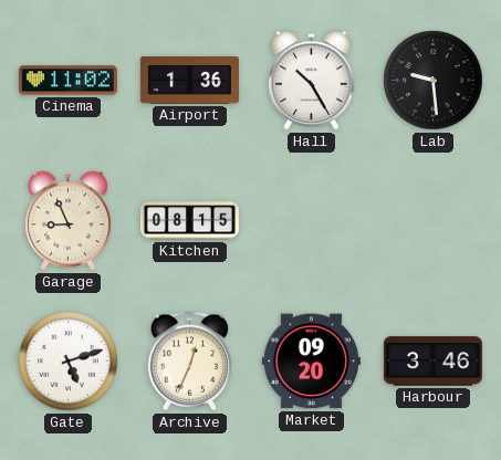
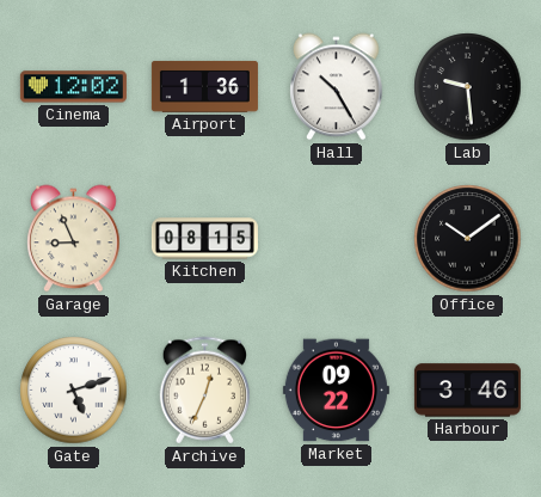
Cinema: 11:02 -> 12:02
Office: none -> 10:09
Market: 09:20 -> 09:22
